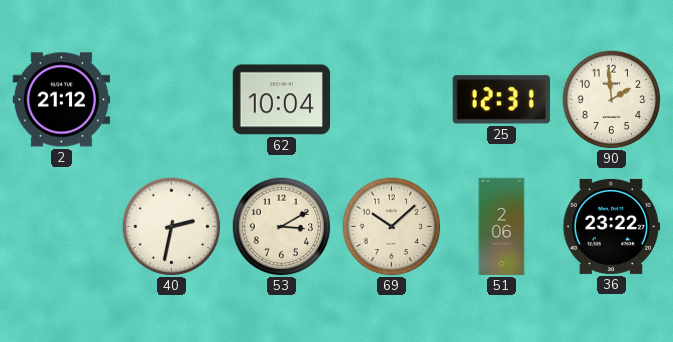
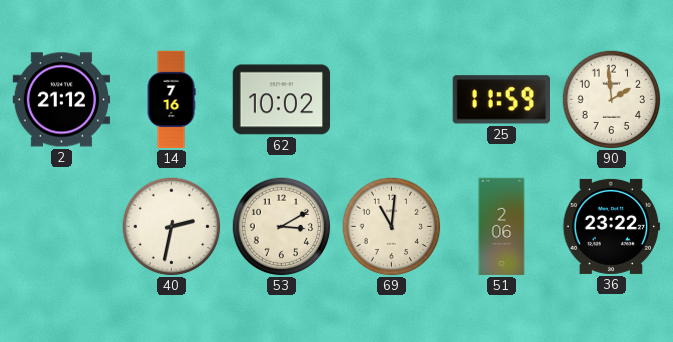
14: none -> 7:16
62: 10:04 -> 10:02
25: 12:31 -> 11:59
69: 10:08 -> 11:01
